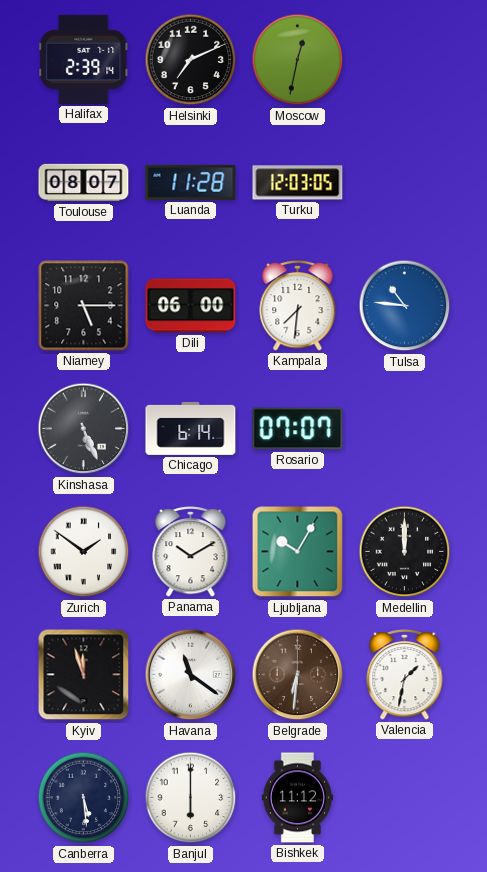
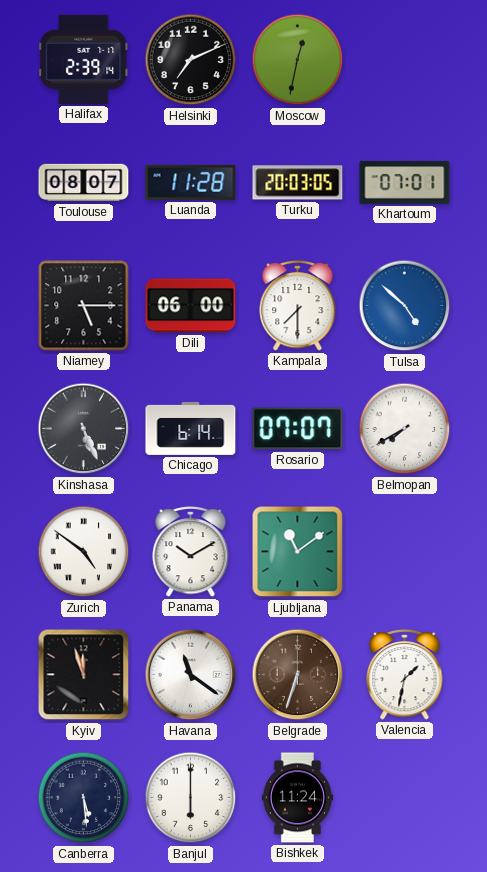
Turku: 12:03 -> 20:03
Khartoum: none -> 07:01
Kampala: 7:31 -> 7:30
Tulsa: 10:46 -> 4:52
Belmopan: none -> 7:40
Zurich: 1:51 -> 4:51
Ljubljana: 10:05 -> 11:09
Medellin: 12:00 -> none
Belgrade: 6:31 -> 6:33
Bishkek: 11:12 -> 11:24
